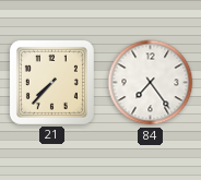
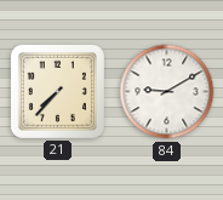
84: 7:24 -> 9:10
